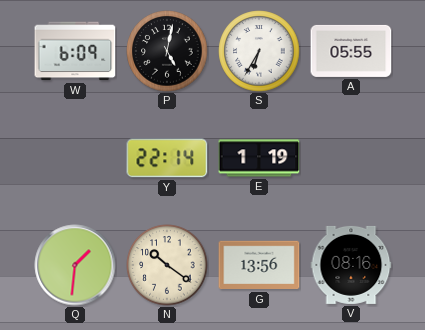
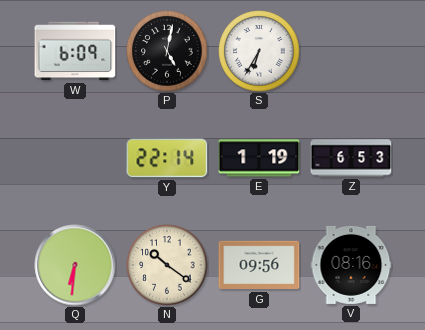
A: 05:55 -> none
Z: none -> 6:53
Q: 1:31 -> 6:31
G: 13:56 -> 09:56
